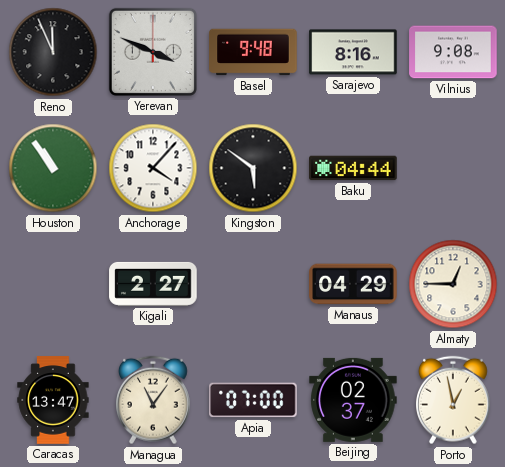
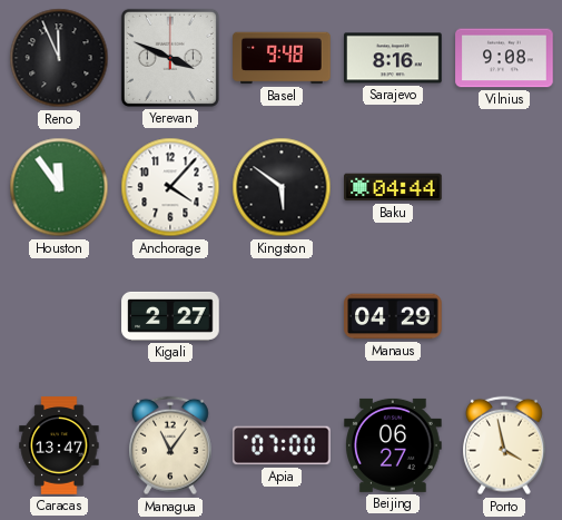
Houston: 10:54 -> 11:54
Almaty: 12:45 -> none
Beijing: 02:37 -> 06:27
Porto: 12:58 -> 3:58
